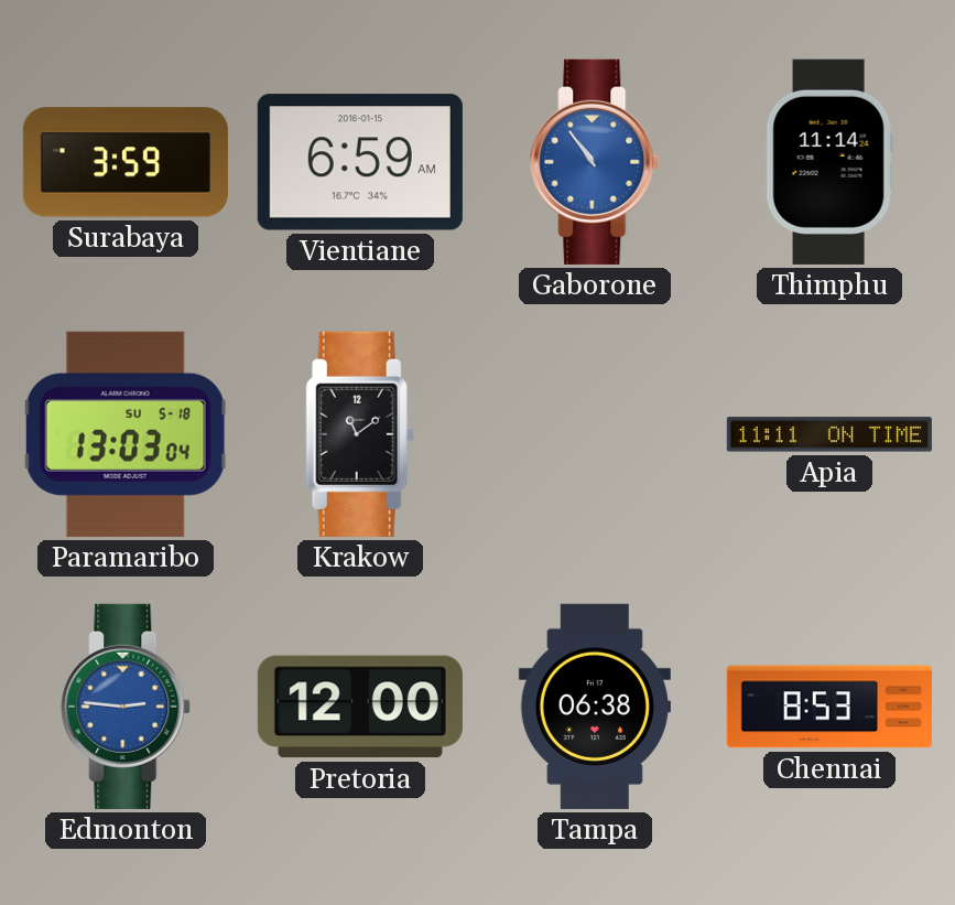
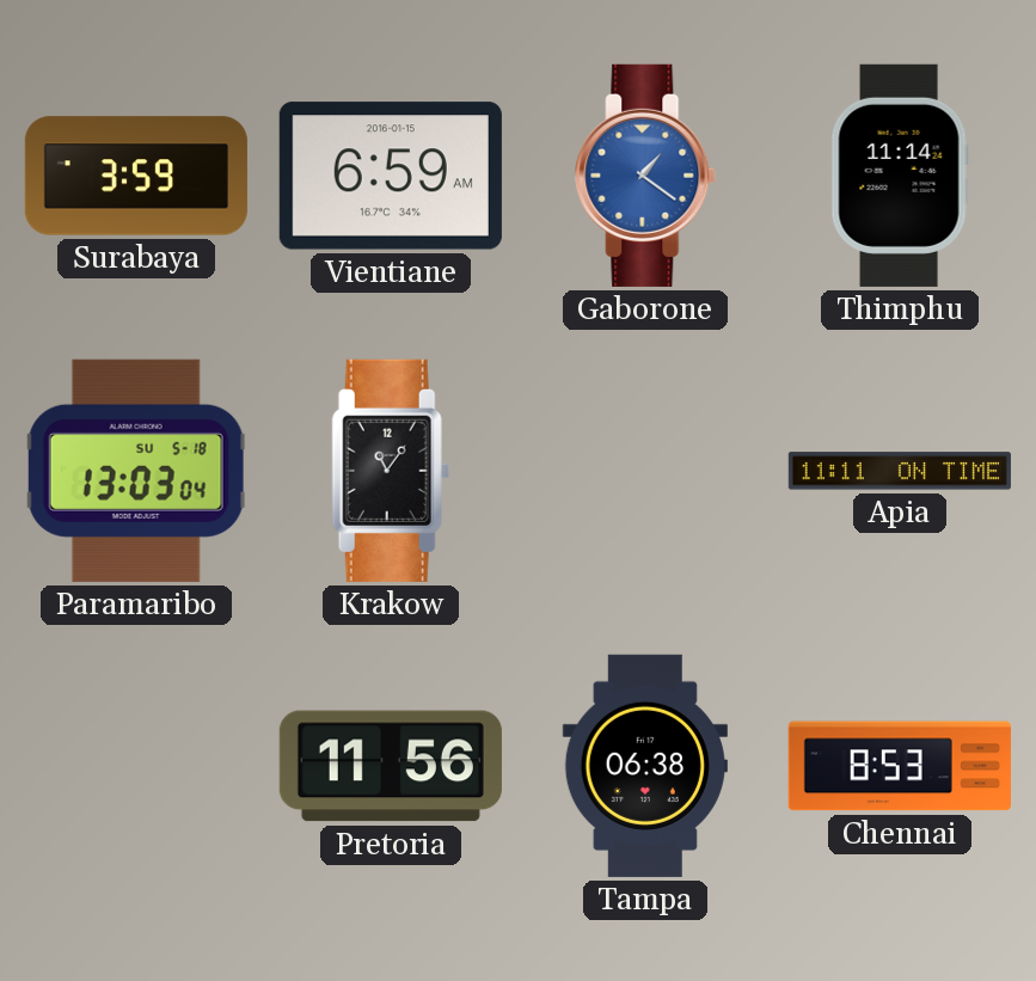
Gaborone: 10:54 -> 1:21
Krakow: 11:09 -> 11:06
Edmonton: 2:46 -> none
Pretoria: 12:00 -> 11:56
